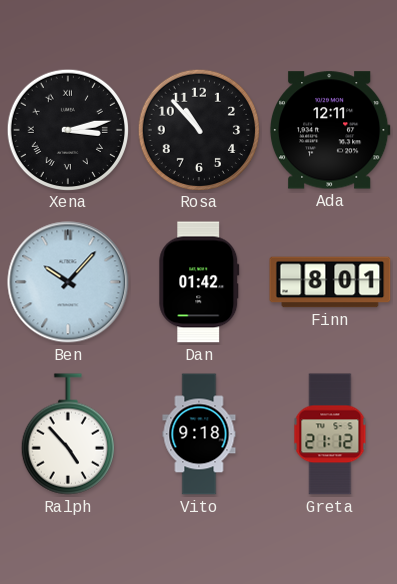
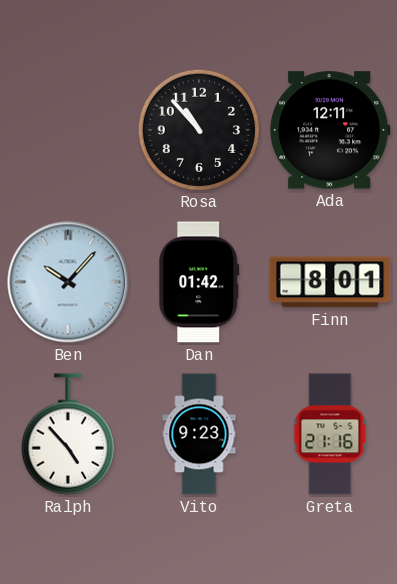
Xena: 3:13 -> none
Vito: 9:18 -> 9:23
Greta: 21:12 -> 21:16
